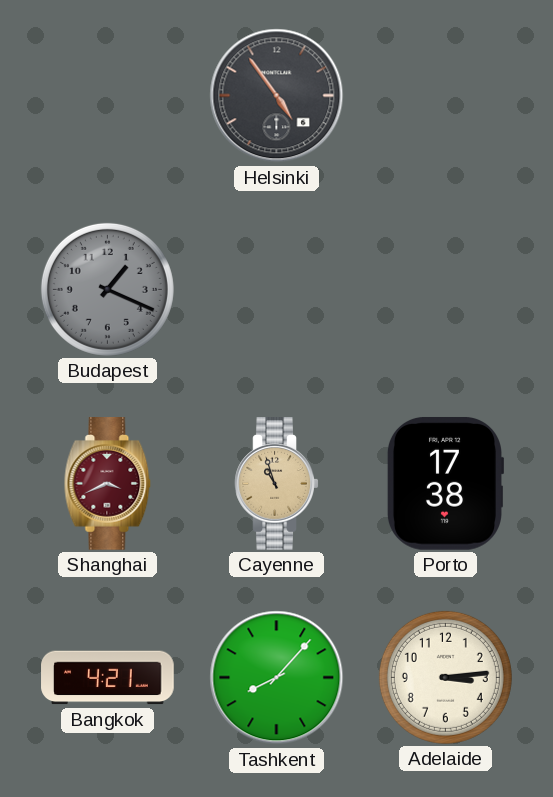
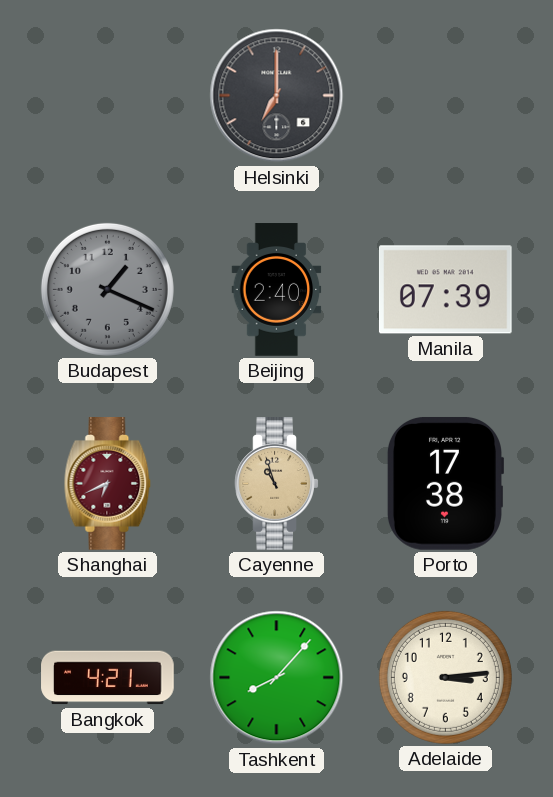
Helsinki: 4:54 -> 7:00
Beijing: none -> 2:40
Manila: none -> 07:39
Shanghai: 3:41 -> 6:41
